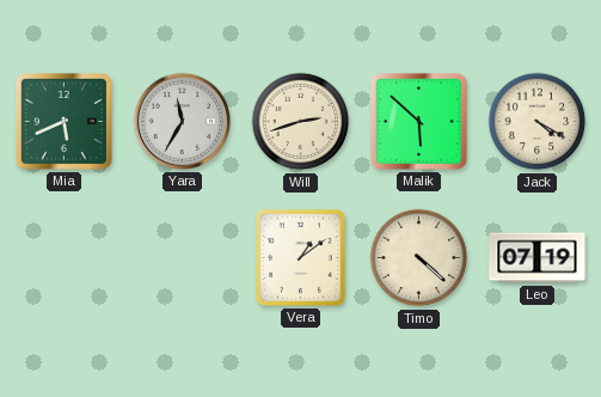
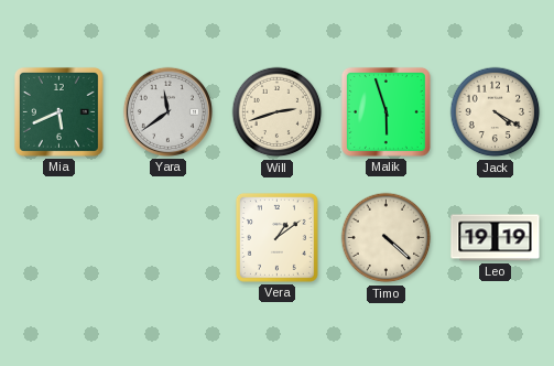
Yara: 11:35 -> 11:39
Malik: 5:52 -> 5:57
Leo: 07:19 -> 19:19
